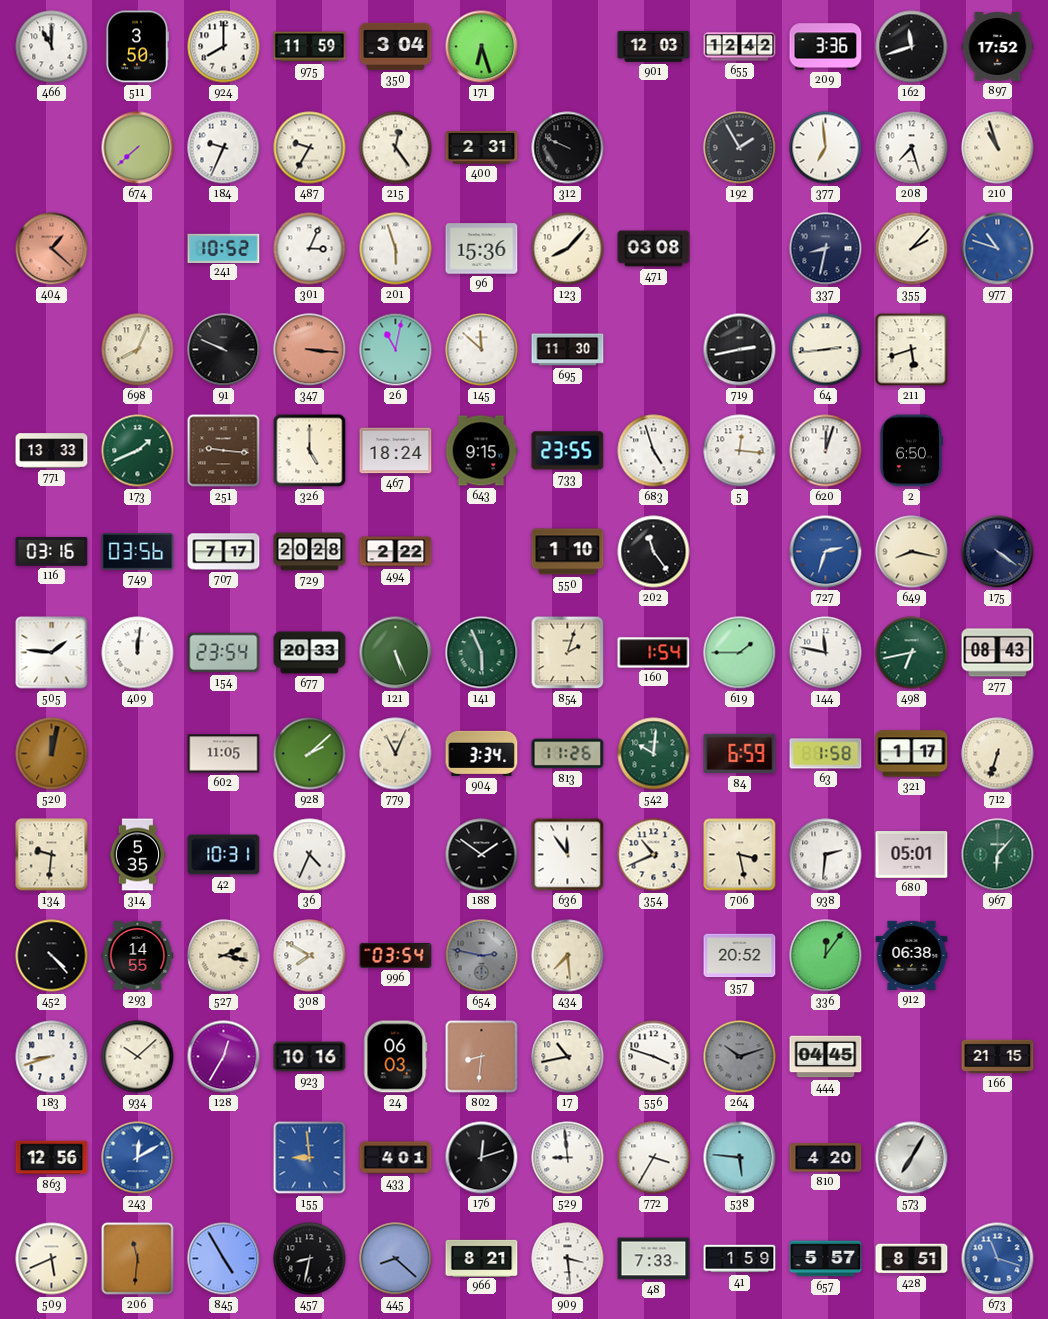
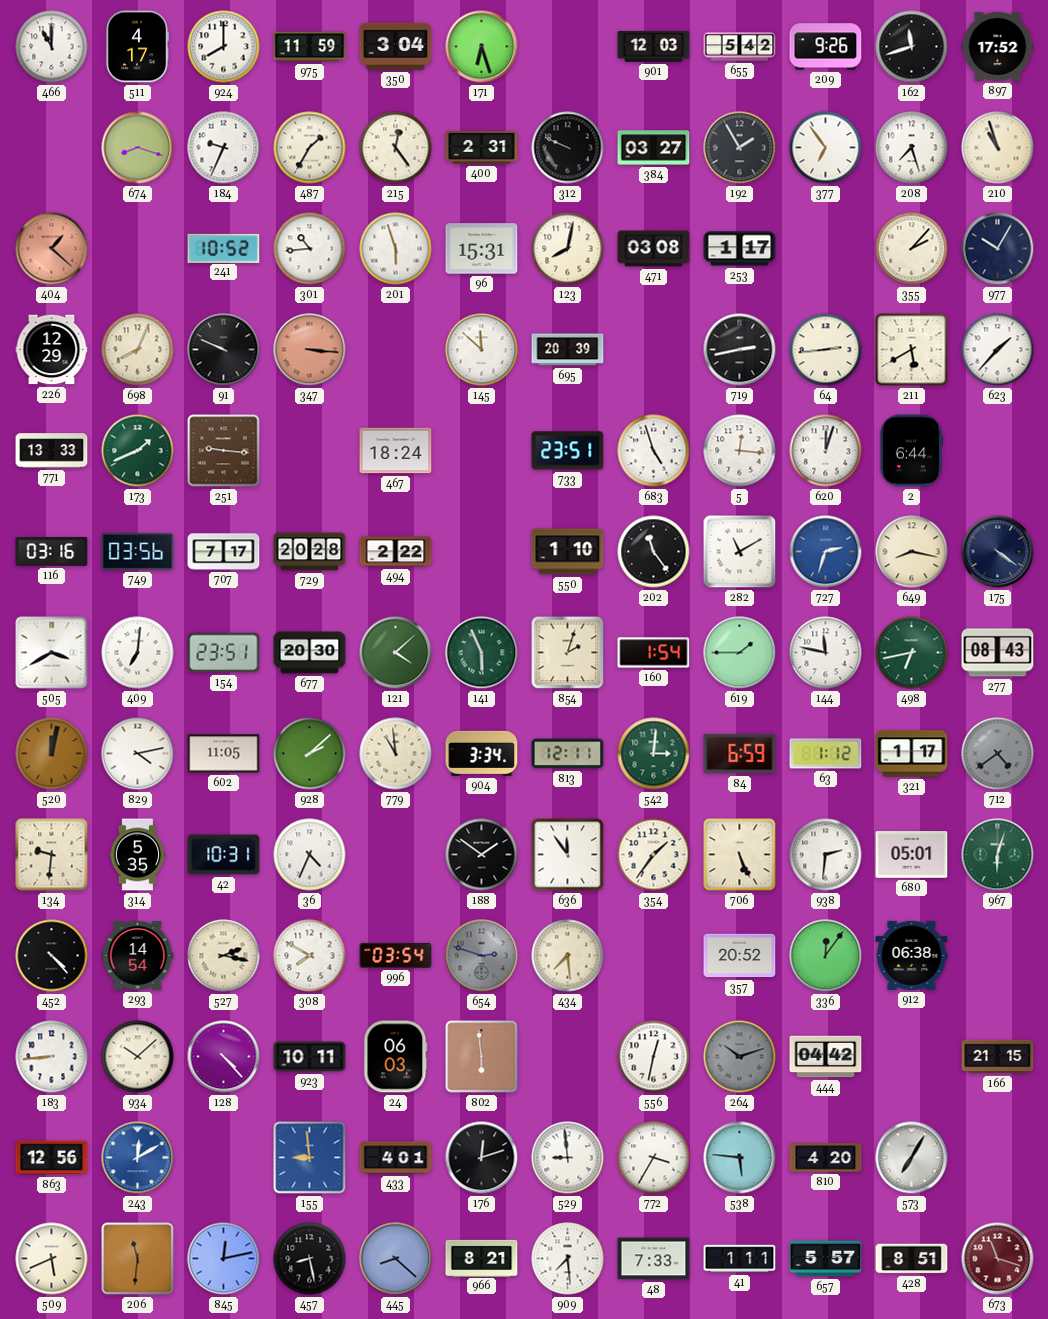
511: 3:50 -> 4:17
655: 12:42 -> 5:42
209: 3:36 -> 9:26
674: 7:38 -> 8:18
487: 9:35 -> 1:35
384: none -> 03:27
377: 6:59 -> 6:54
301: 3:04 -> 10:44
96: 15:36 -> 15:31
123: 8:07 -> 8:02
253: none -> 1:17
337: 8:32 -> none
977: 10:48 -> 10:05
977 dial: blue -> navy
226: none -> 12:29
26: 11:02 -> none
695: 11:30 -> 20:39
211: 5:42 -> 5:40
623: none -> 1:37
326: 5:00 -> none
643: 9:15 -> none
733: 23:55 -> 23:51
2: 6:50 -> 6:44
282: none -> 11:10
505: 1:46 -> 3:40
409: 12:01 -> 7:01
154: 23:54 -> 23:51
677: 20:33 -> 20:30
121: 5:26 -> 4:08
829: none -> 4:13
779: 11:04 -> 10:59
813: 11:26 -> 12:11
542: 10:01 -> 3:01
63: 1:58 -> 1:12
712: 6:33 -> 4:39
712 dial: cream -> grey
354: 10:41 -> 1:36
706: 3:28 -> 5:26
967: 6:07 -> 6:03
293: 14:55 -> 14:54
654: 2:47 -> 2:48
183: 8:42 -> 8:44
128: 12:35 -> 4:23
923: 10:16 -> 10:11
802: 8:31 -> 5:59
17: 10:43 -> none
556: 3:48 -> 12:32
444: 04:45 -> 04:42
845: 4:55 -> 12:13
457: 8:32 -> 8:28
909: 3:29 -> 7:29
41: 1:59 -> 1:11
673 dial: blue -> burgundy
